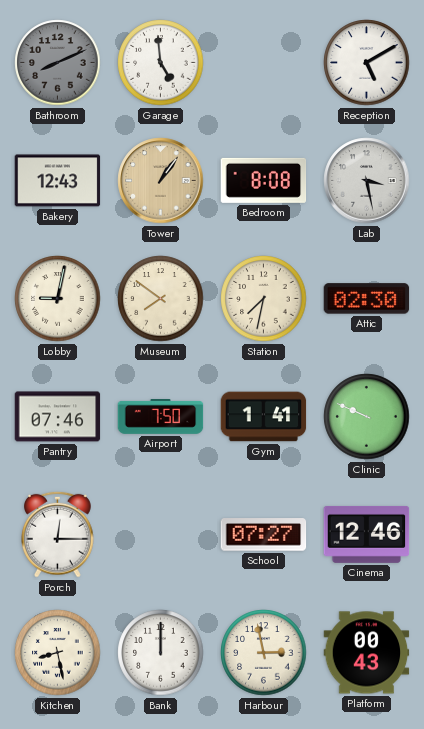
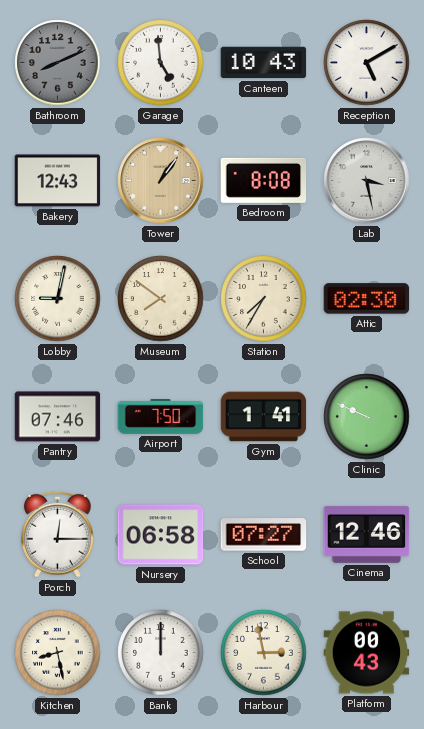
Canteen: none -> 10:43
Station: 7:32 -> 7:35
Nursery: none -> 06:58
